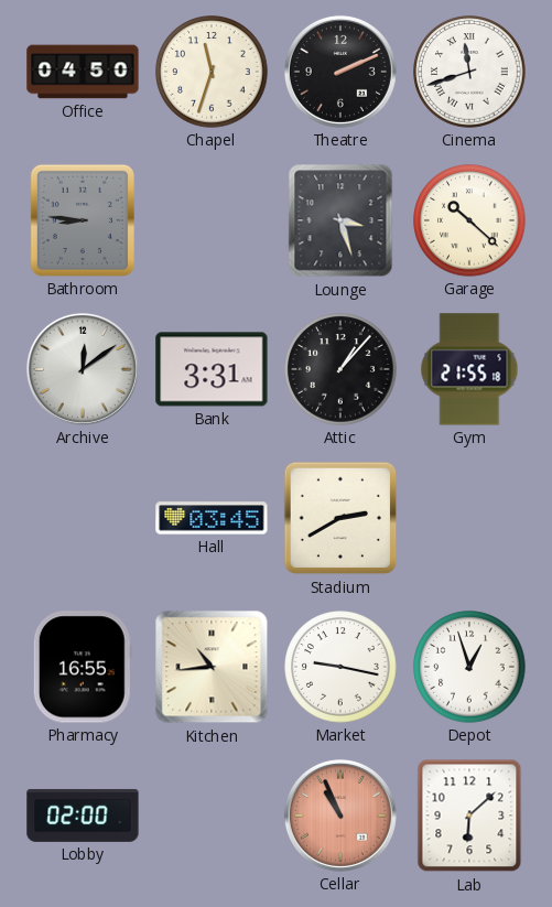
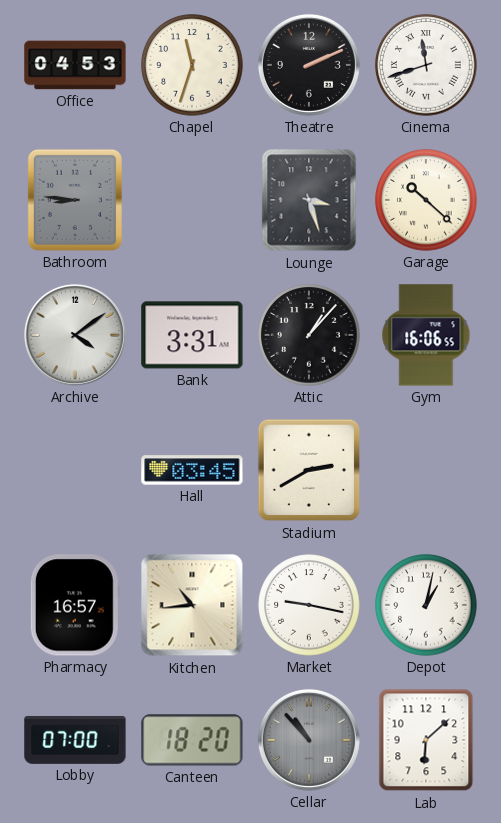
Office: 04:50 -> 04:53
Archive: 12:09 -> 4:09
Gym: 21:55 -> 16:06
Pharmacy: 16:55 -> 16:57
Depot: 12:57 -> 1:02
Lobby: 02:00 -> 07:00
Canteen: none -> 18:20
Cellar: 10:56 -> 10:53
Cellar dial: salmon -> grey
